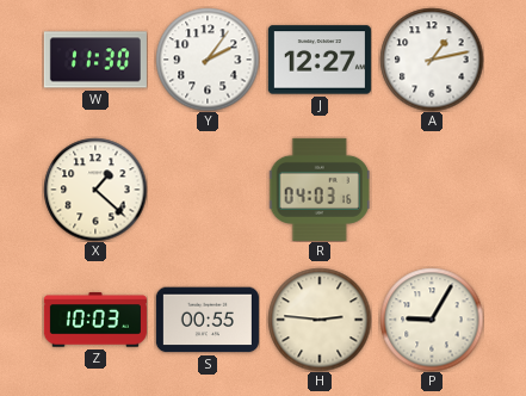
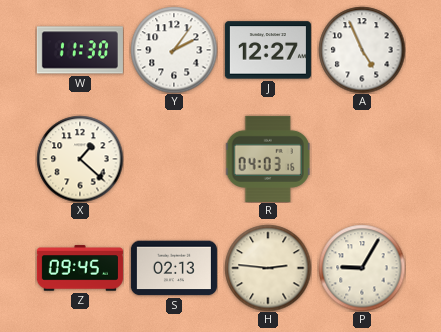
A: 1:13 -> 4:56
Z: 10:03 -> 09:45
S: 00:55 -> 02:13
